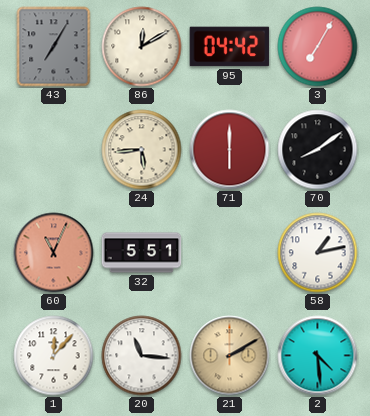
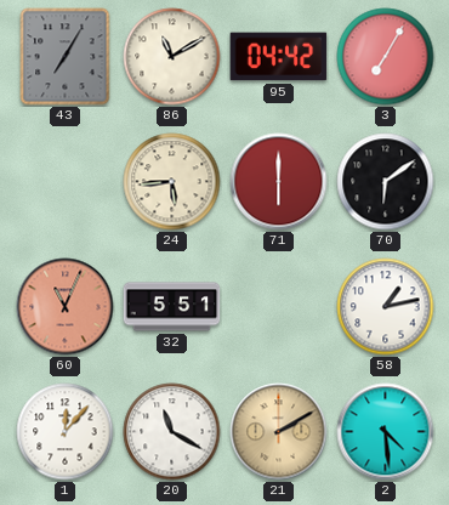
86: 12:10 -> 11:10
70: 8:09 -> 6:09
20: 11:16 -> 11:20
